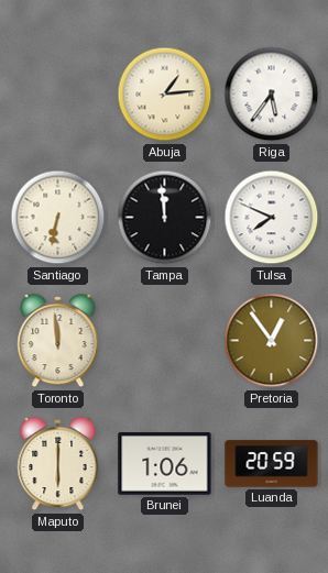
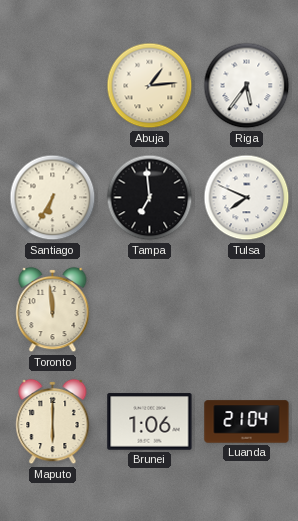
Santiago: 6:32 -> 6:35
Tampa: 11:59 -> 6:59
Pretoria: 12:54 -> none
Luanda: 20:59 -> 21:04
